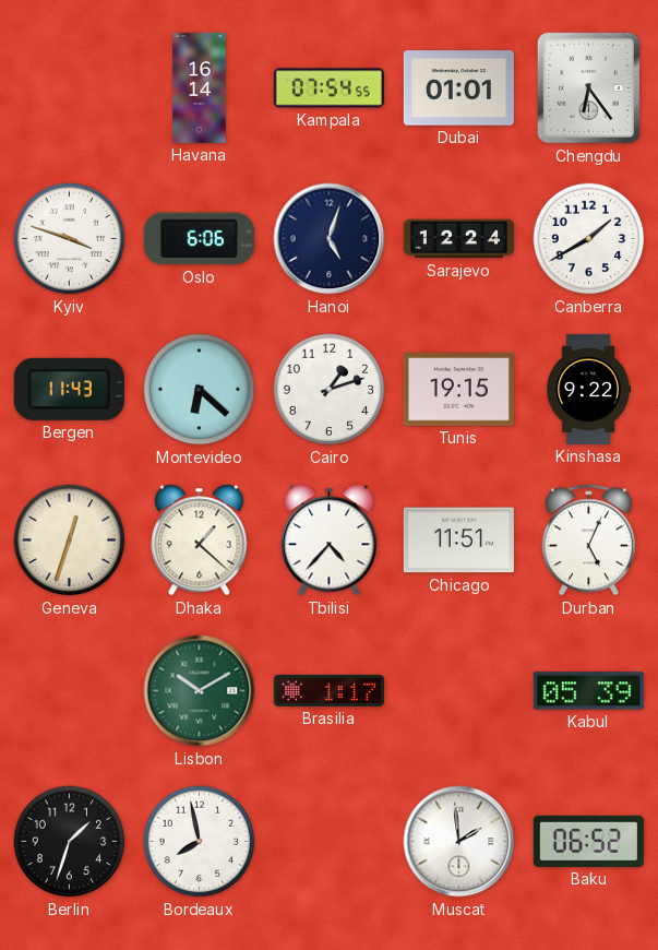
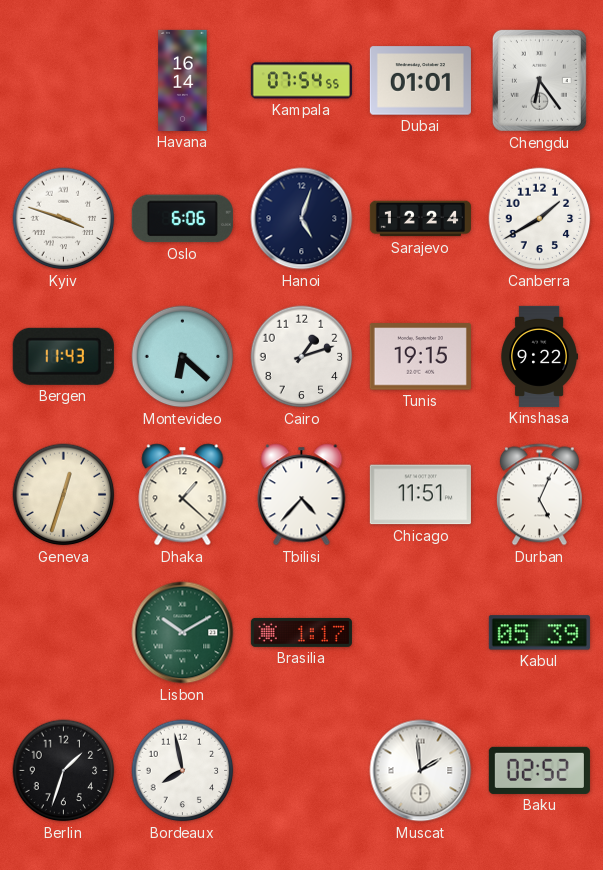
Baku: 06:52 -> 02:52
